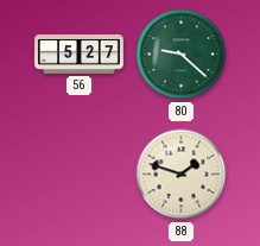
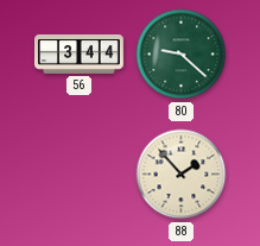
56: 5:27 -> 3:44
88: 1:48 -> 1:53
